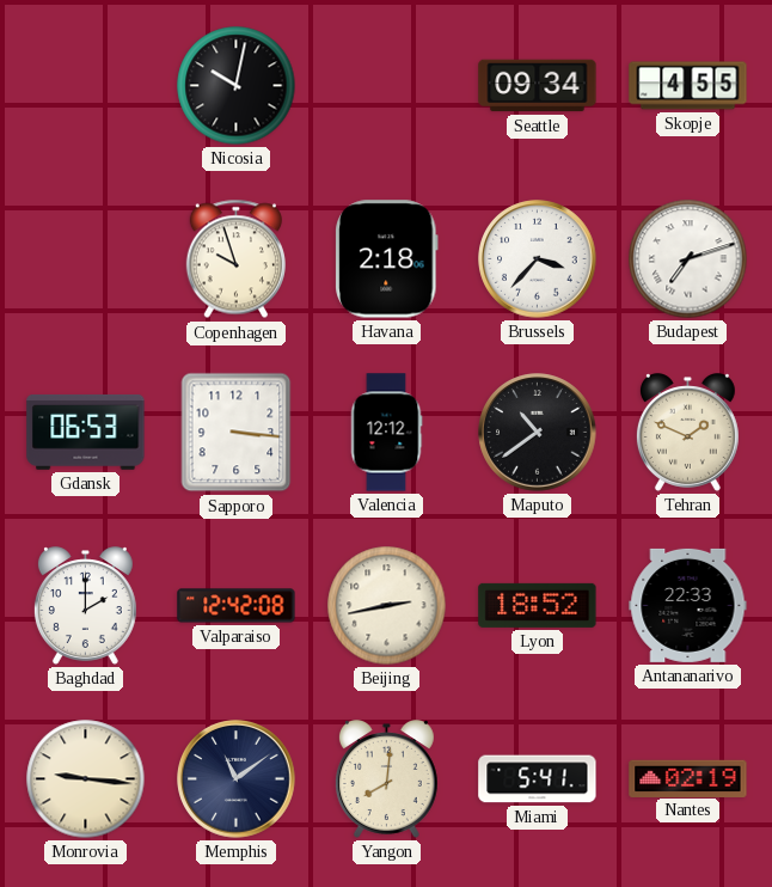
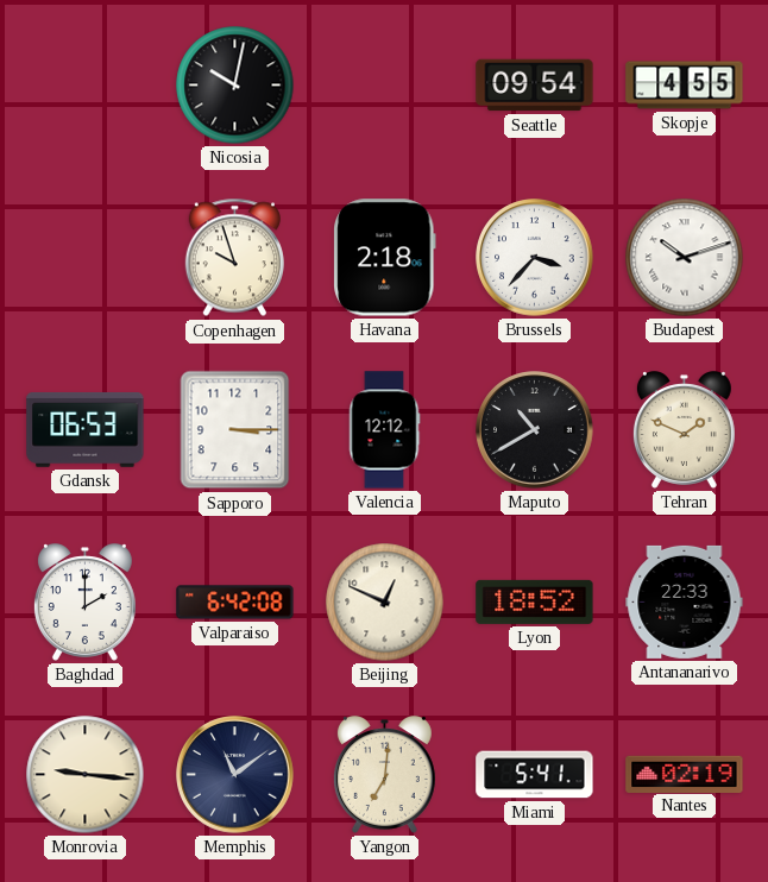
Seattle: 09:34 -> 09:54
Budapest: 7:12 -> 10:12
Sapporo: 3:16 -> 3:15
Maputo: 10:39 -> 10:40
Valparaiso: 12:42 -> 6:42
Beijing: 2:43 -> 12:49
Yangon: 8:01 -> 7:01
